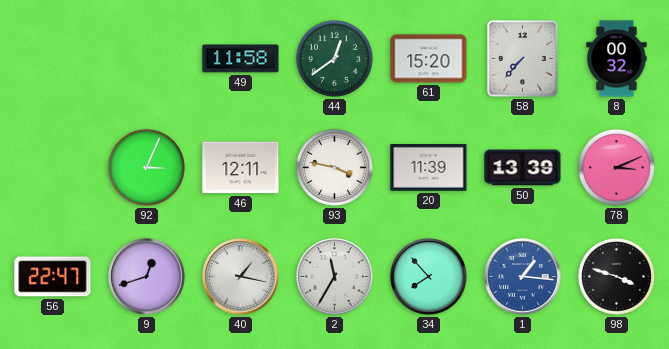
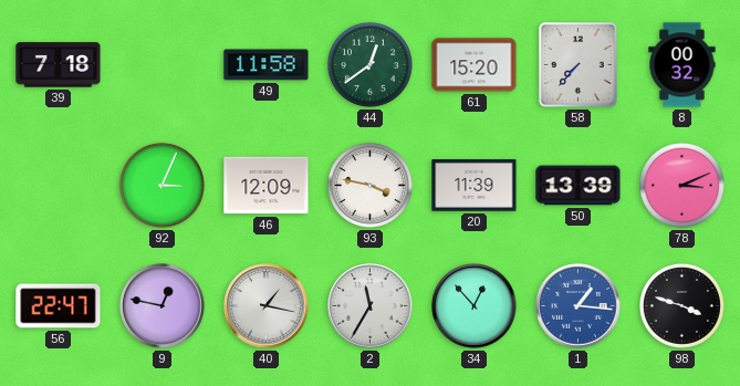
39: none -> 7:18
46: 12:11 -> 12:09
9: 12:42 -> 12:47
34: 7:53 -> 12:53
